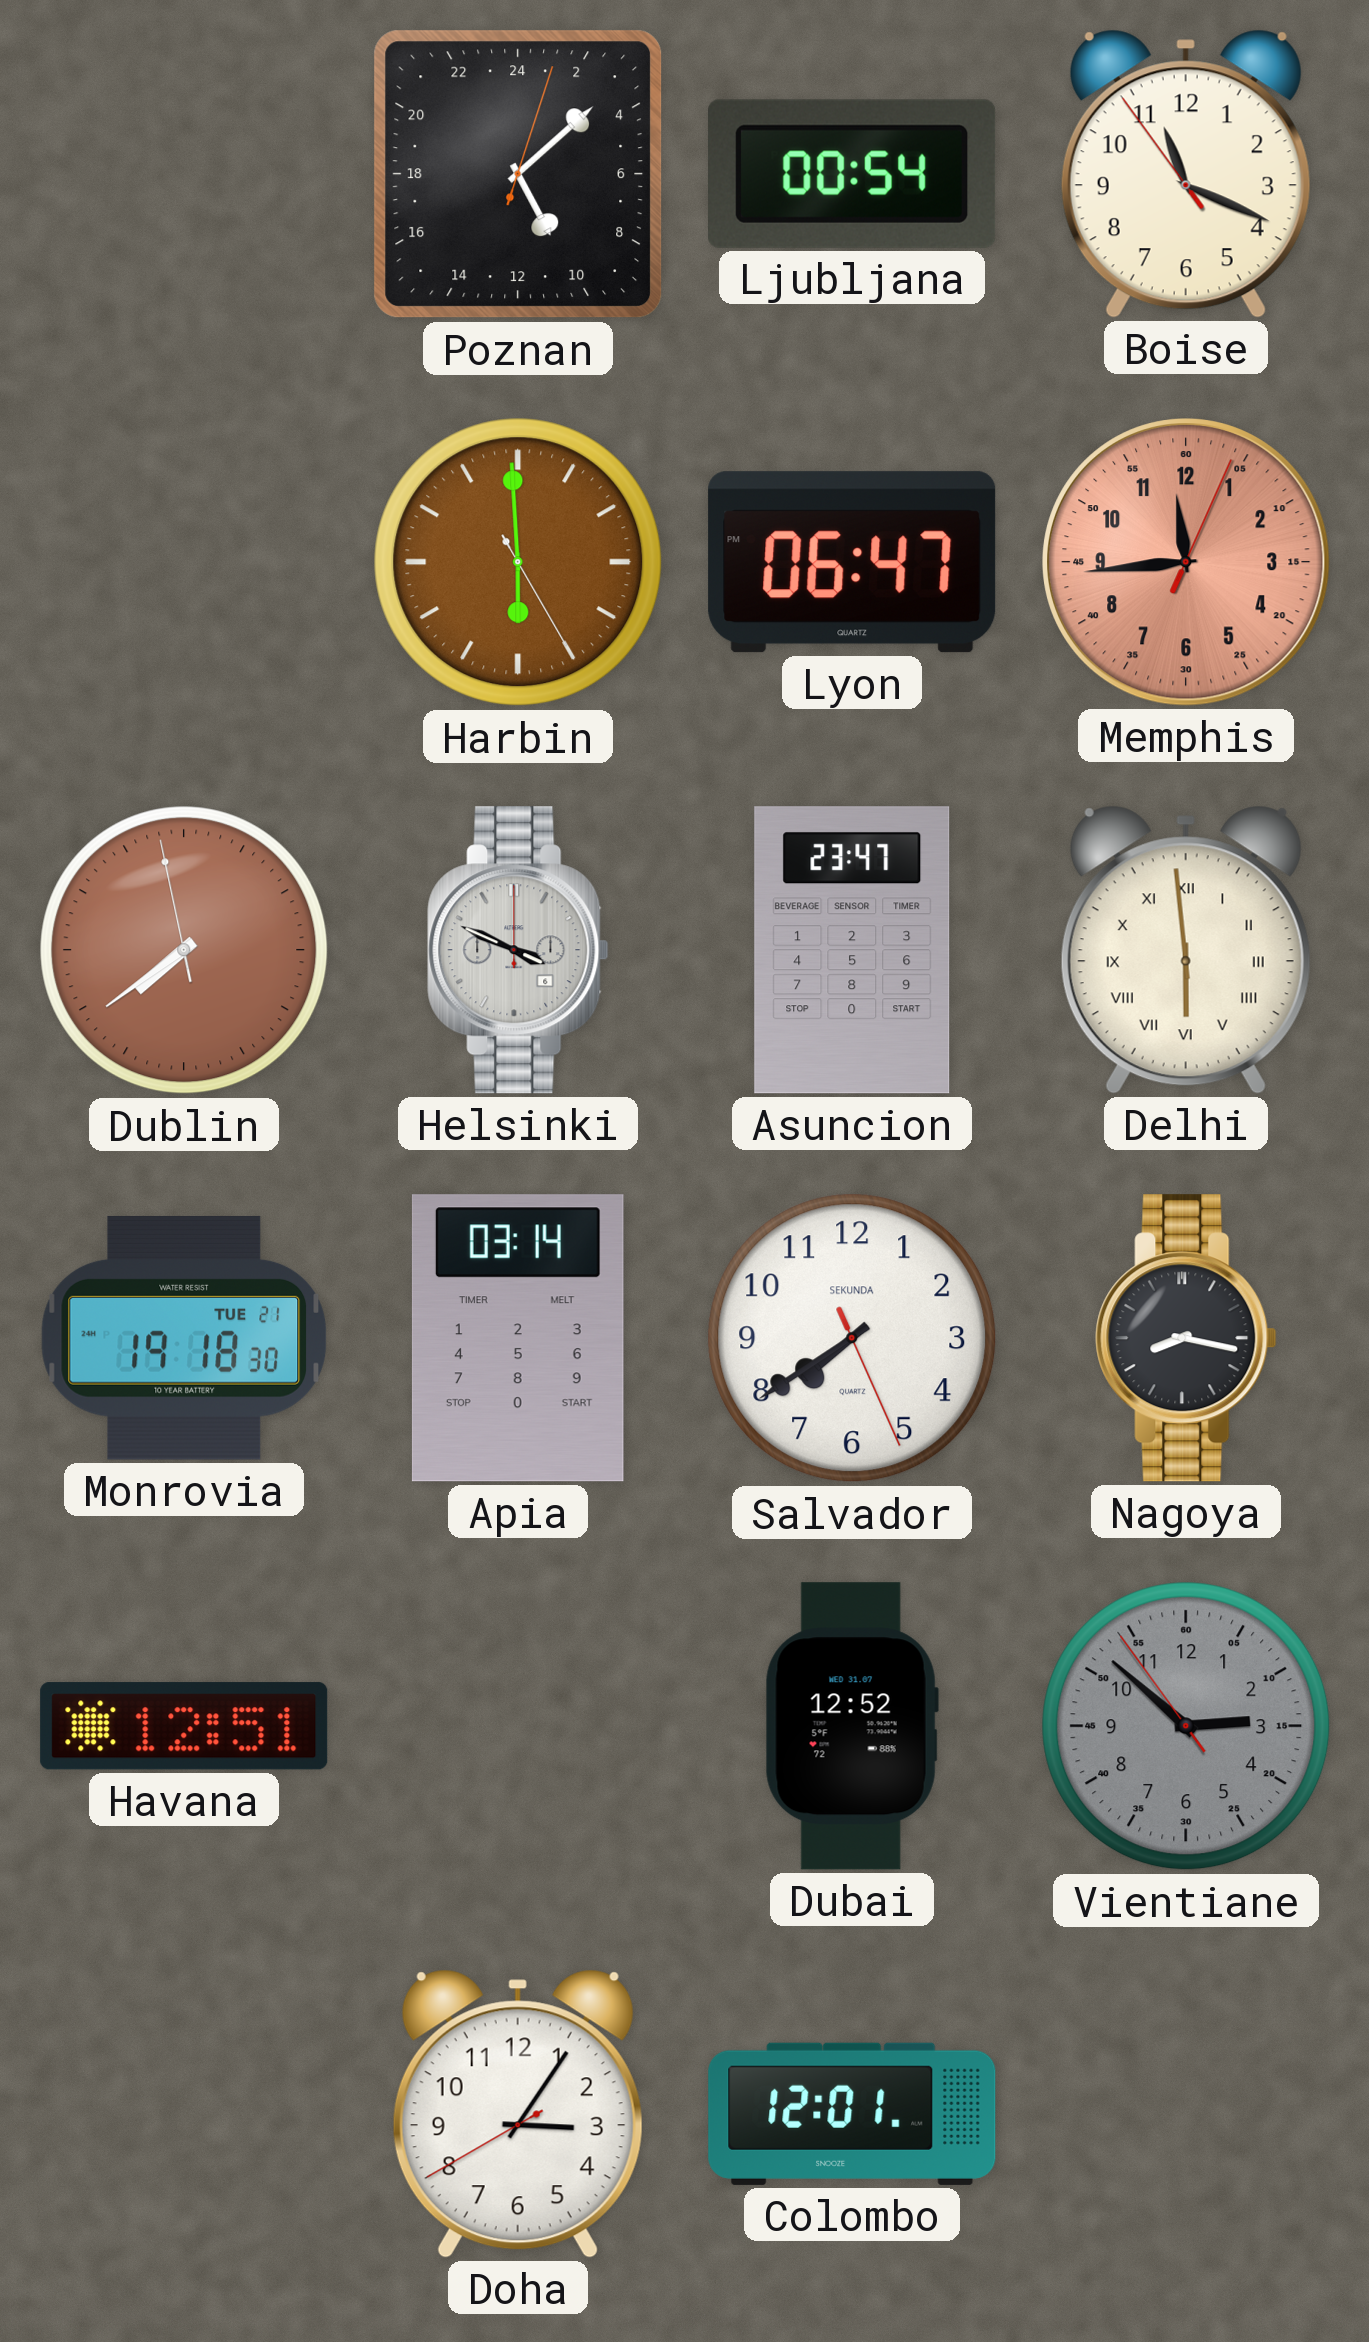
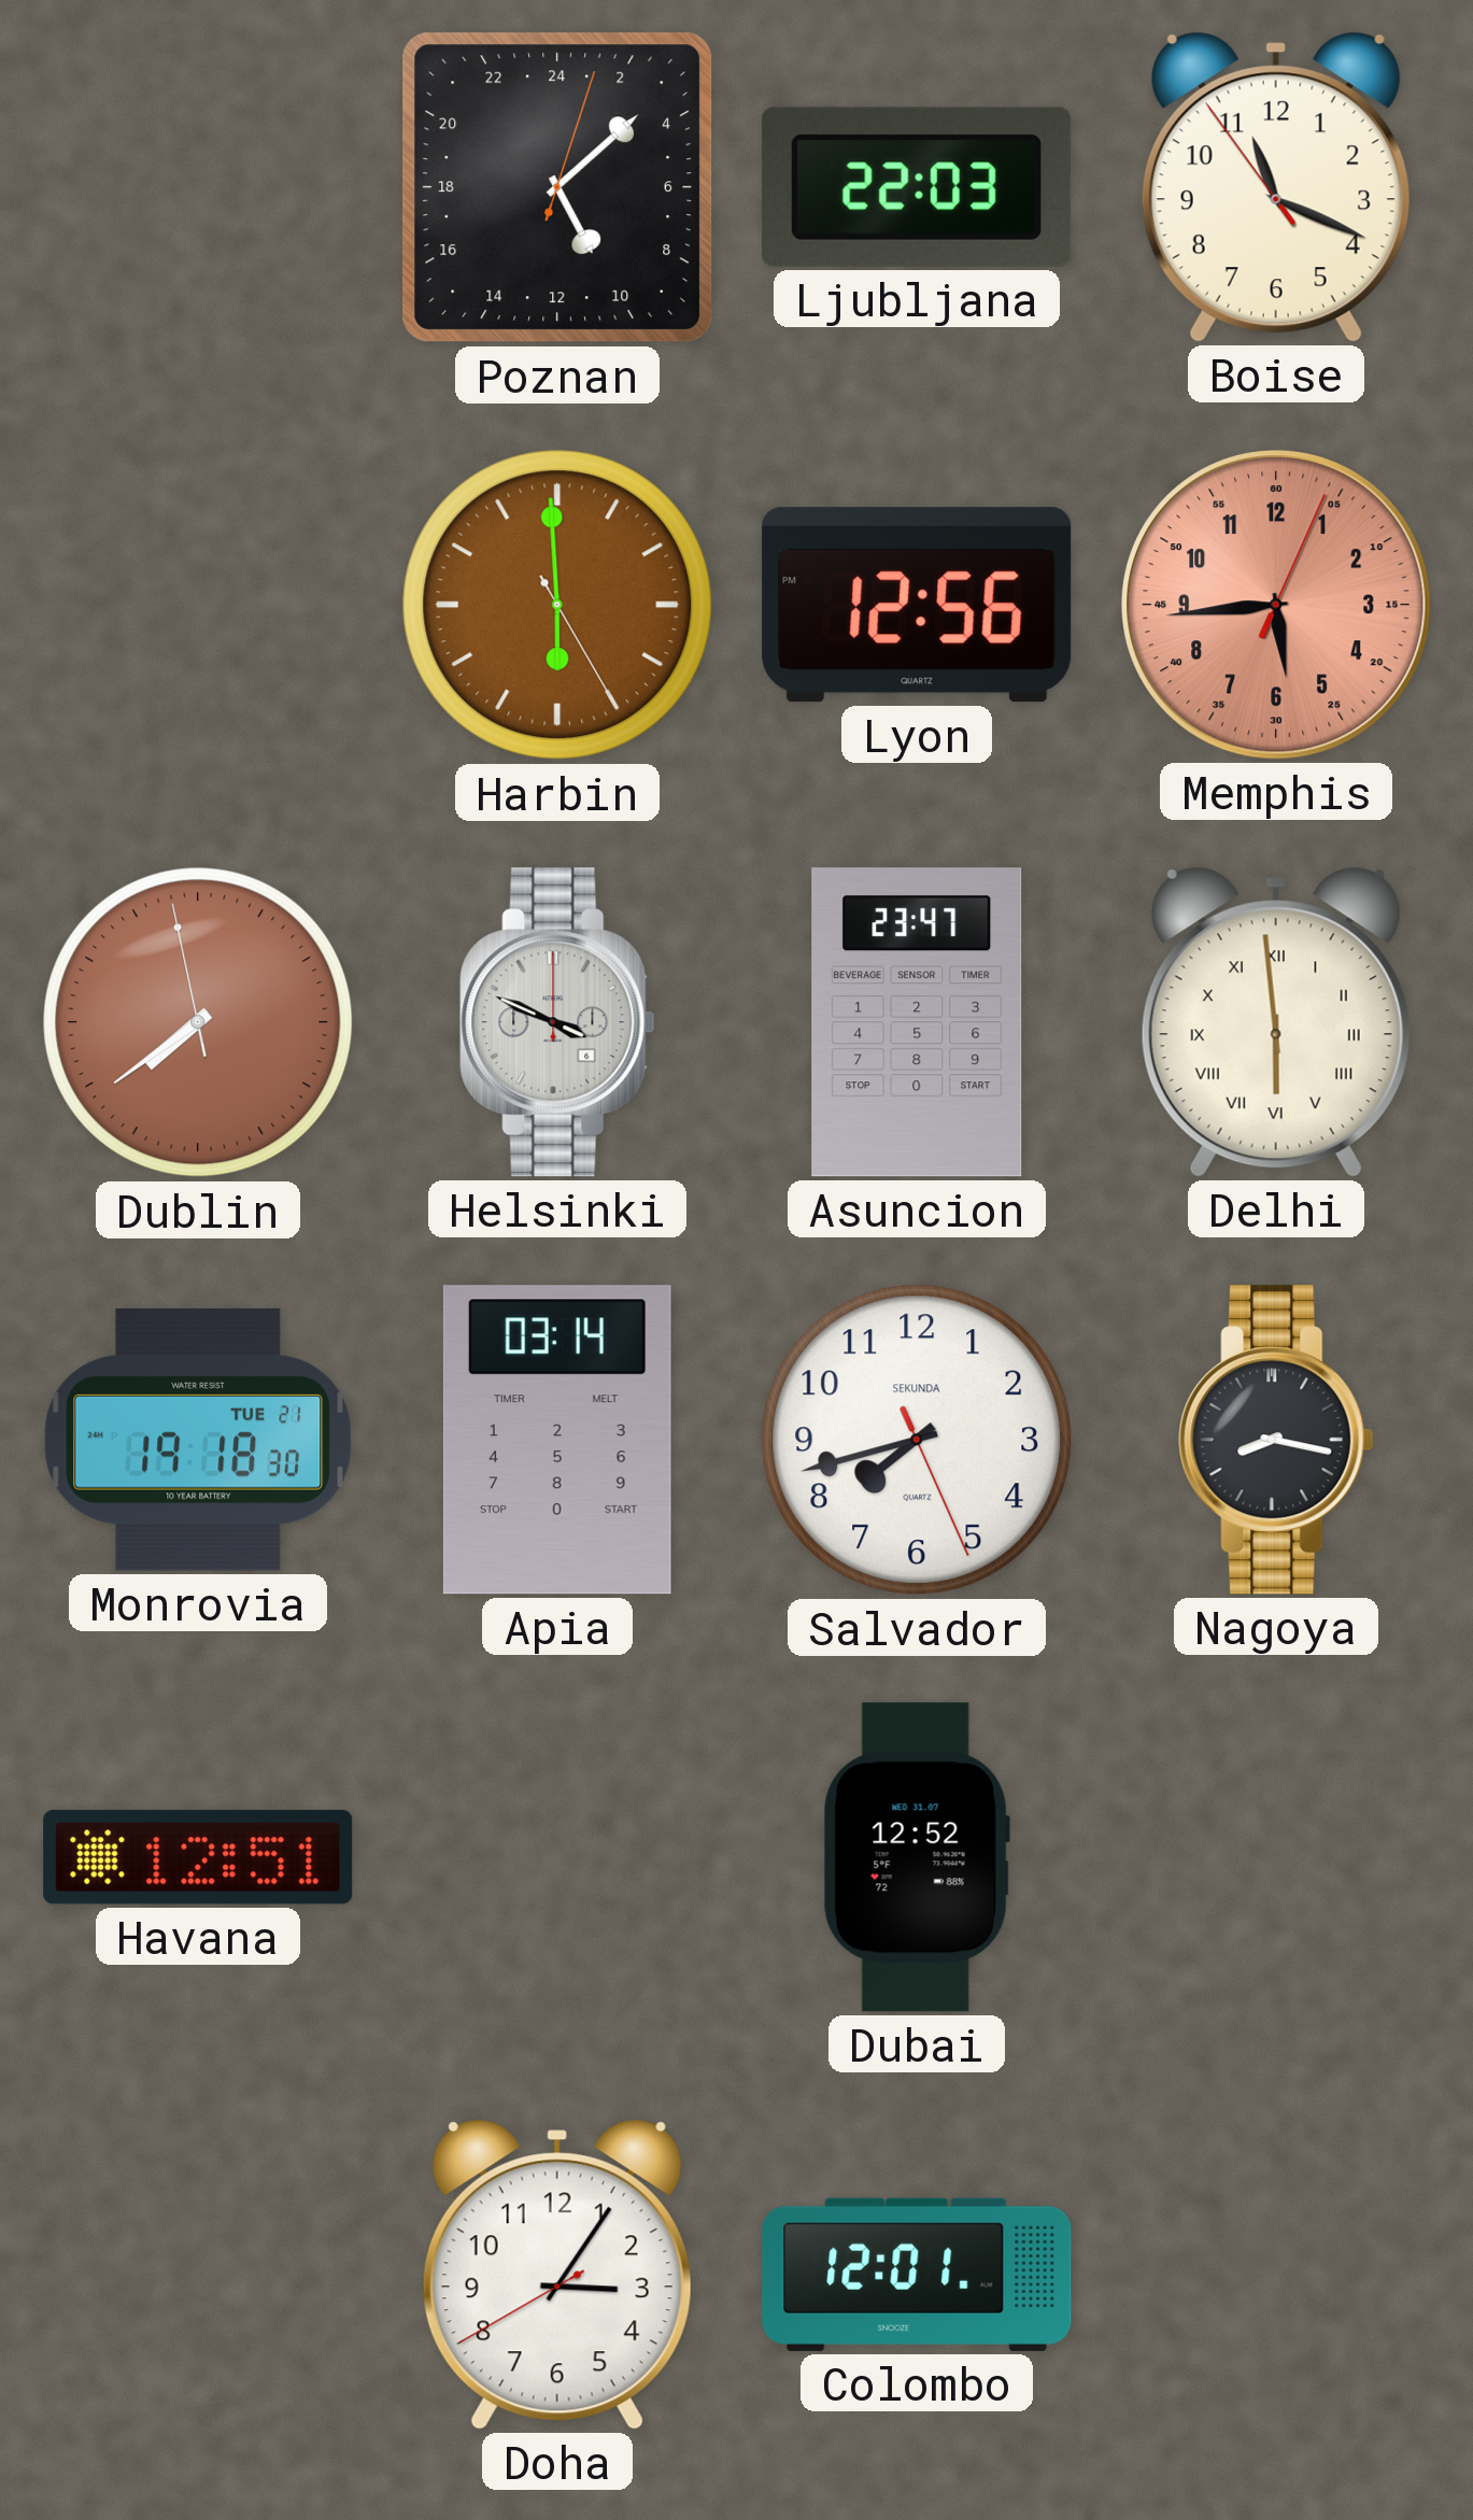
Ljubljana: 00:54 -> 22:03
Lyon: 06:47 -> 12:56
Memphis: 11:44 -> 5:44
Salvador: 7:39 -> 7:42
Vientiane: 2:51 -> none
